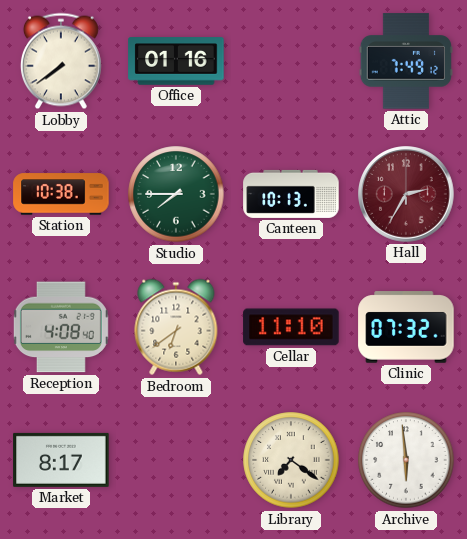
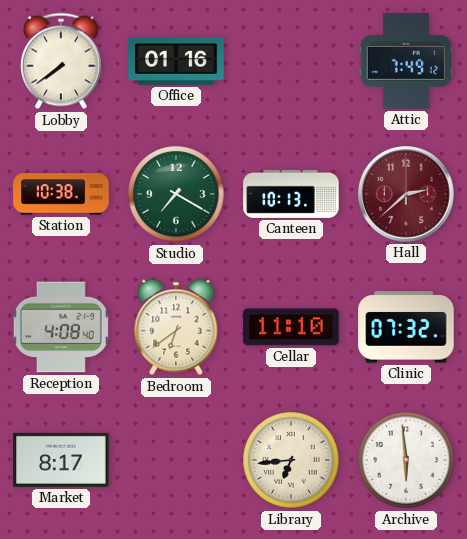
Studio: 7:45 -> 7:20
Hall: 2:35 -> 2:38
Library: 7:21 -> 6:44
